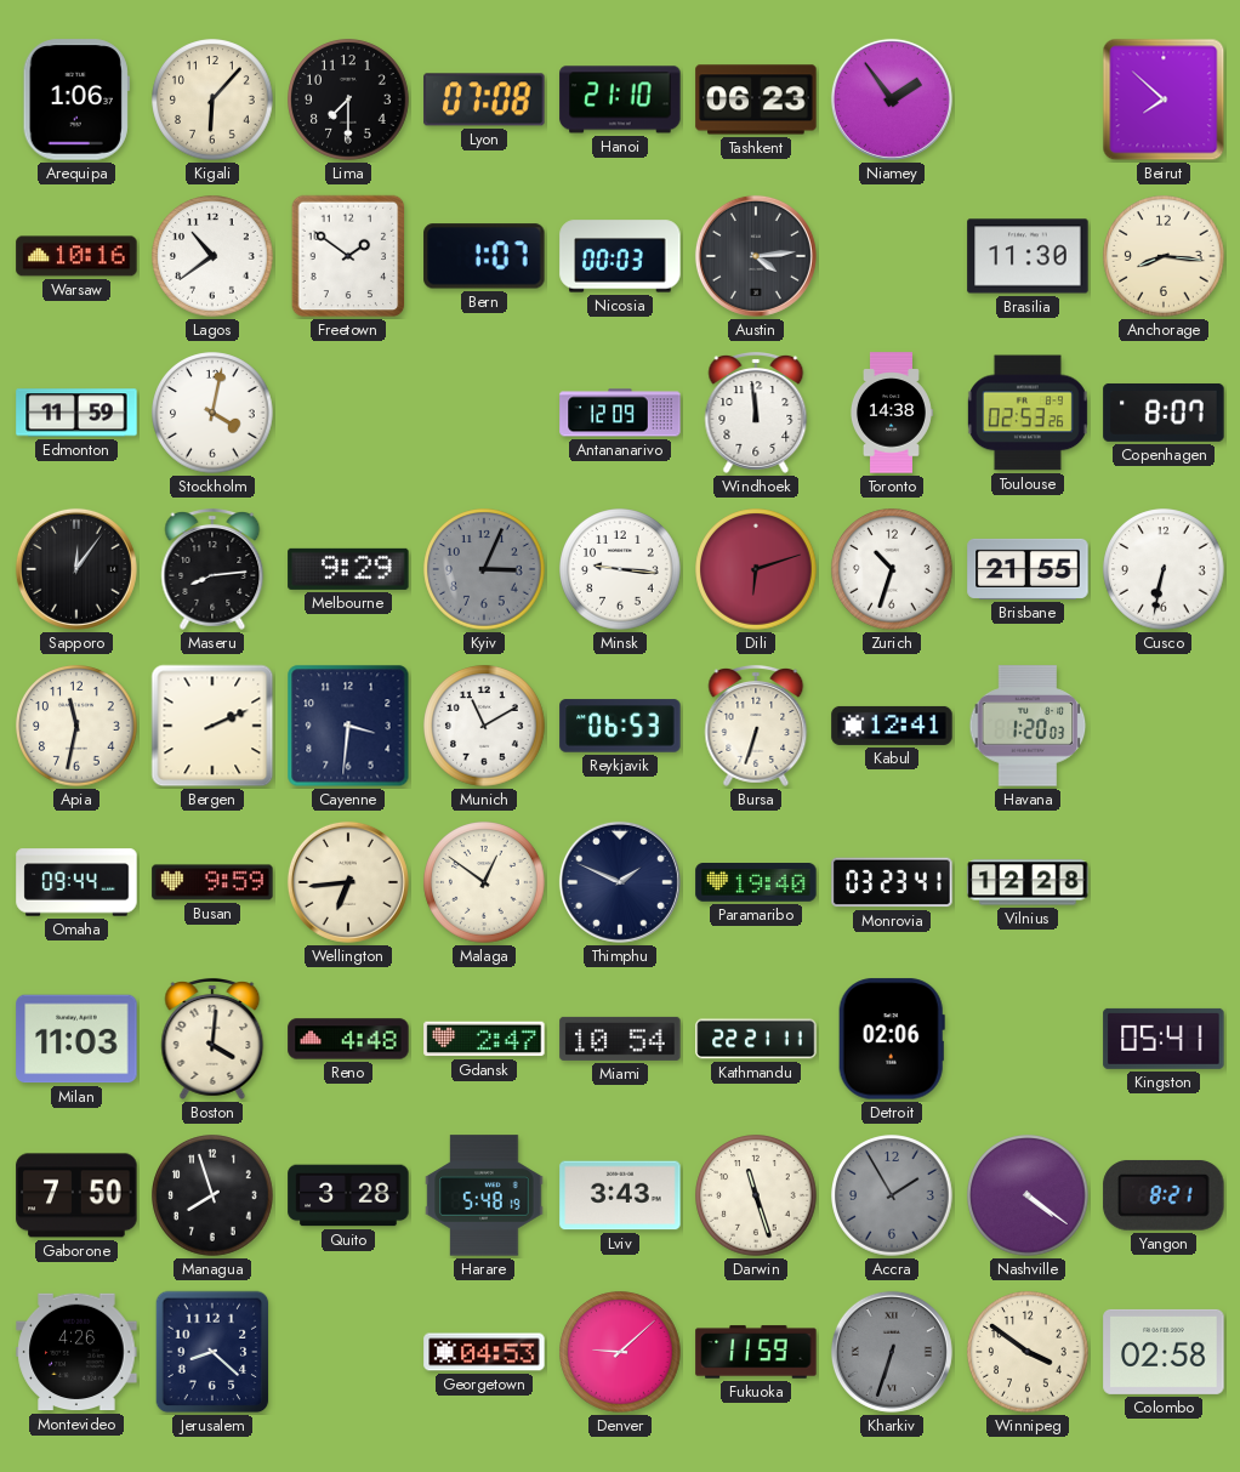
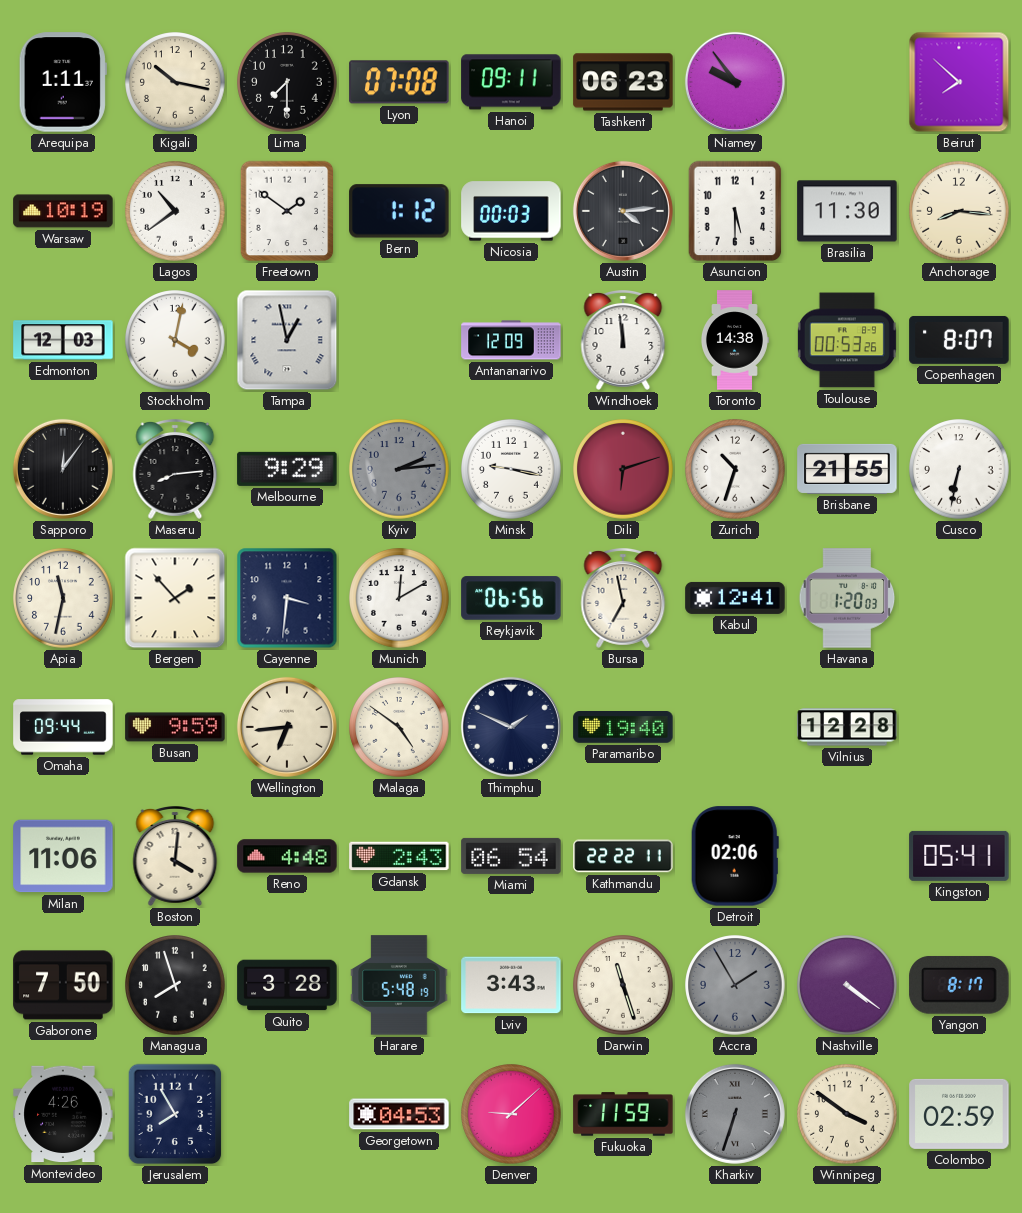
Arequipa: 1:06 -> 1:11
Kigali: 6:07 -> 10:17
Hanoi: 21:10 -> 09:11
Niamey: 1:54 -> 9:54
Warsaw: 10:16 -> 10:19
Bern: 1:07 -> 1:12
Asuncion: none -> 5:30
Edmonton: 11:59 -> 12:03
Tampa: none -> 12:58
Toulouse: 02:53 -> 00:53
Kyiv: 3:04 -> 2:14
Minsk: 9:16 -> 9:17
Bergen: 2:11 -> 1:53
Munich: 11:10 -> 12:10
Reykjavik: 06:53 -> 06:56
Bursa: 6:33 -> 6:58
Malaga: 12:51 -> 4:51
Monrovia: 03:23 -> none
Milan: 11:03 -> 11:06
Gdansk: 2:47 -> 2:43
Miami: 10:54 -> 06:54
Kathmandu: 22:21 -> 22:22
Yangon: 8:21 -> 8:17
Jerusalem: 8:22 -> 7:55
Colombo: 02:58 -> 02:59
